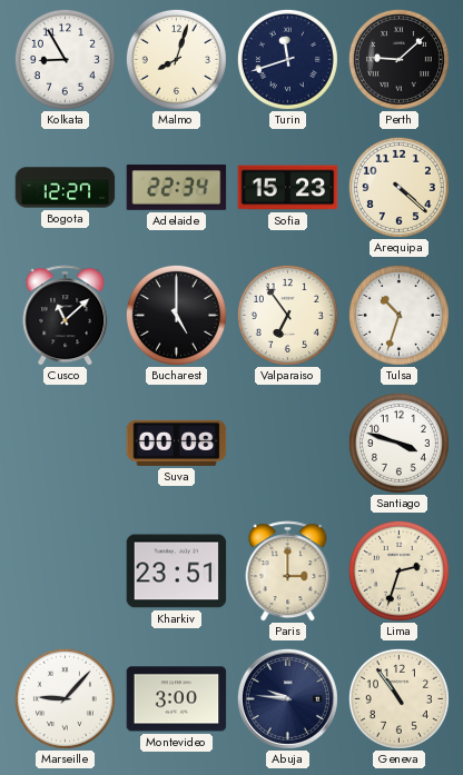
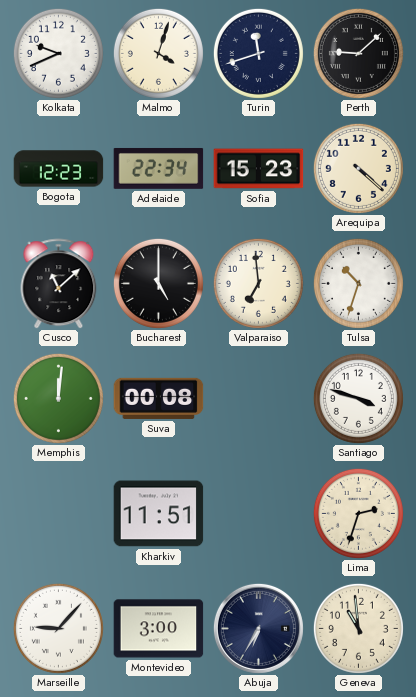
Kolkata: 8:55 -> 9:41
Malmo: 8:03 -> 4:03
Bogota: 12:27 -> 12:23
Valparaiso: 6:54 -> 6:59
Memphis: none -> 12:01
Kharkiv: 23:51 -> 11:51
Paris: 3:00 -> none
Abuja: 9:46 -> 6:35
Geneva: 10:54 -> 10:59
